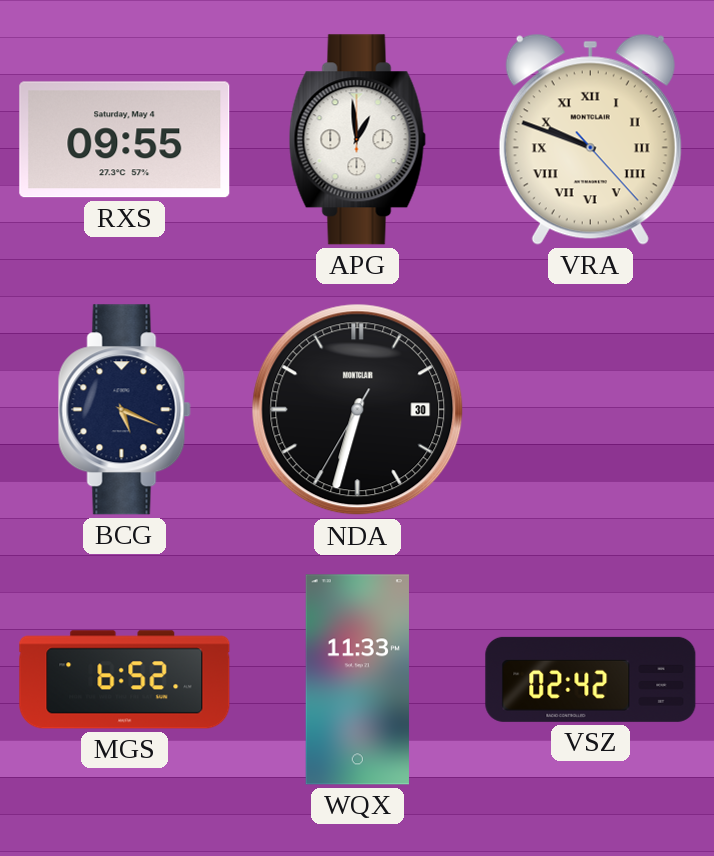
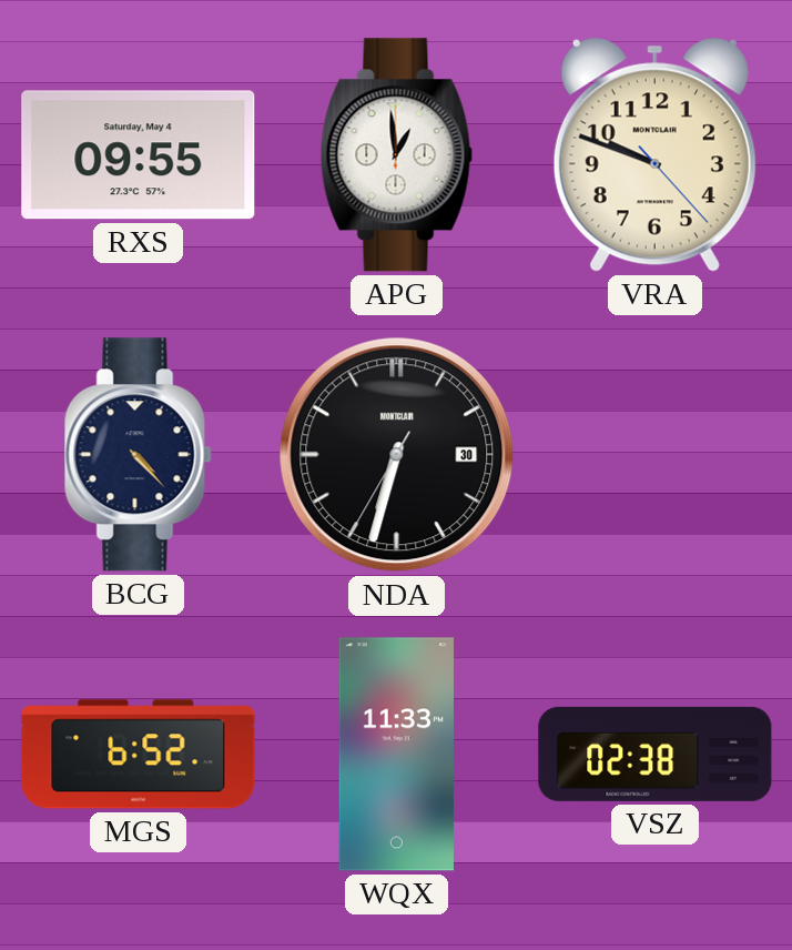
VRA numerals: Roman -> Arabic
BCG: 5:19 -> 4:23
VSZ: 02:42 -> 02:38
